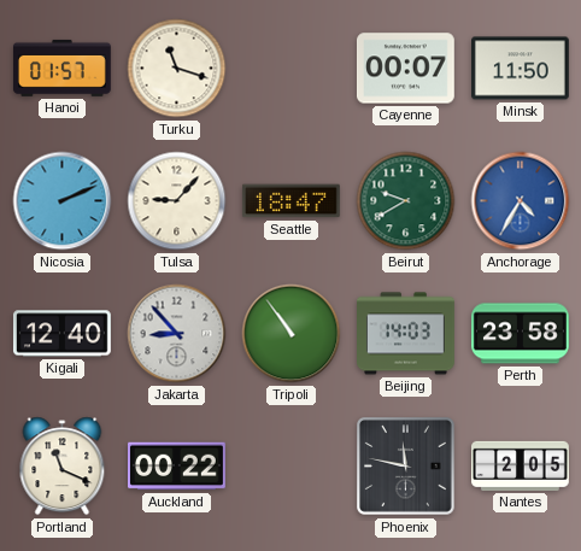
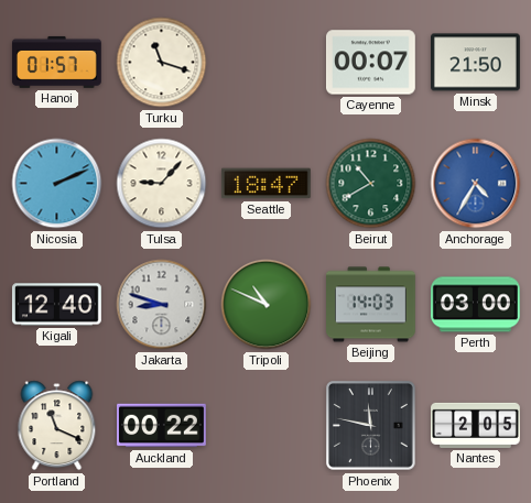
Minsk: 11:50 -> 21:50
Beirut: 9:40 -> 10:40
Jakarta: 8:53 -> 8:48
Tripoli: 10:54 -> 10:49
Perth: 23:58 -> 03:00
